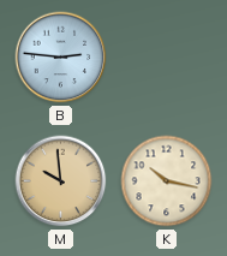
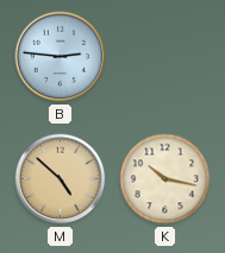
M: 9:59 -> 4:52
